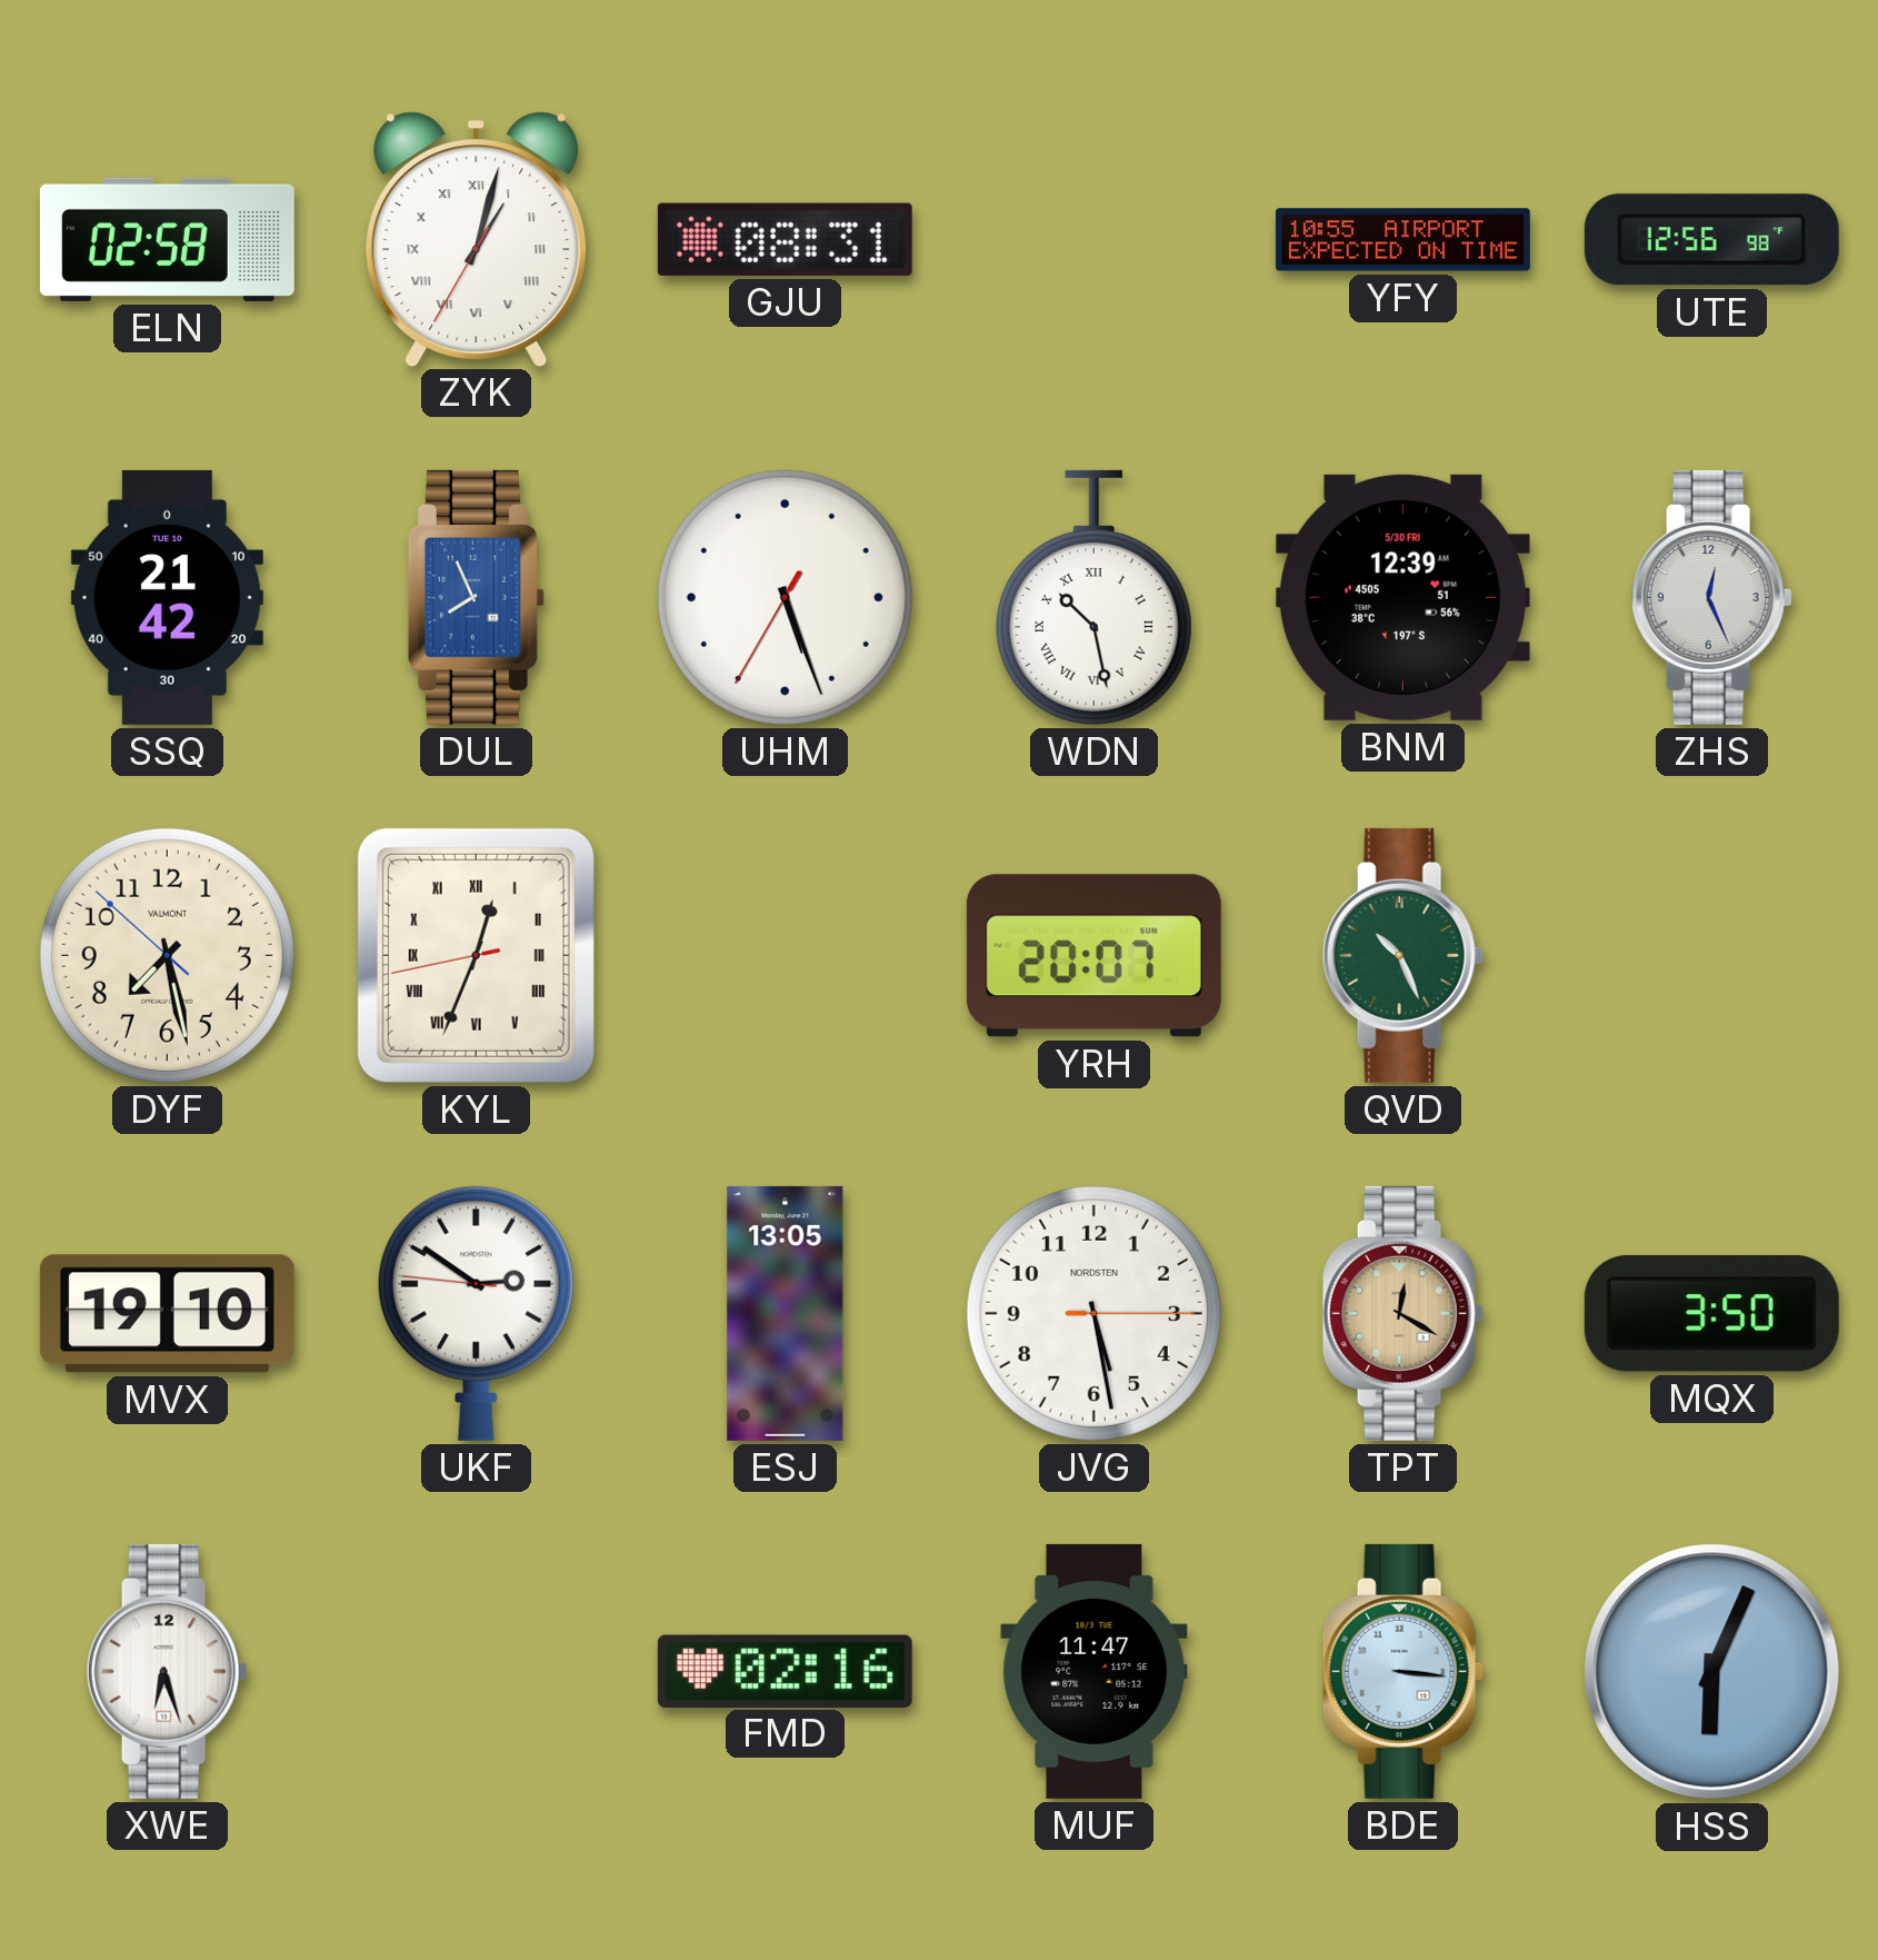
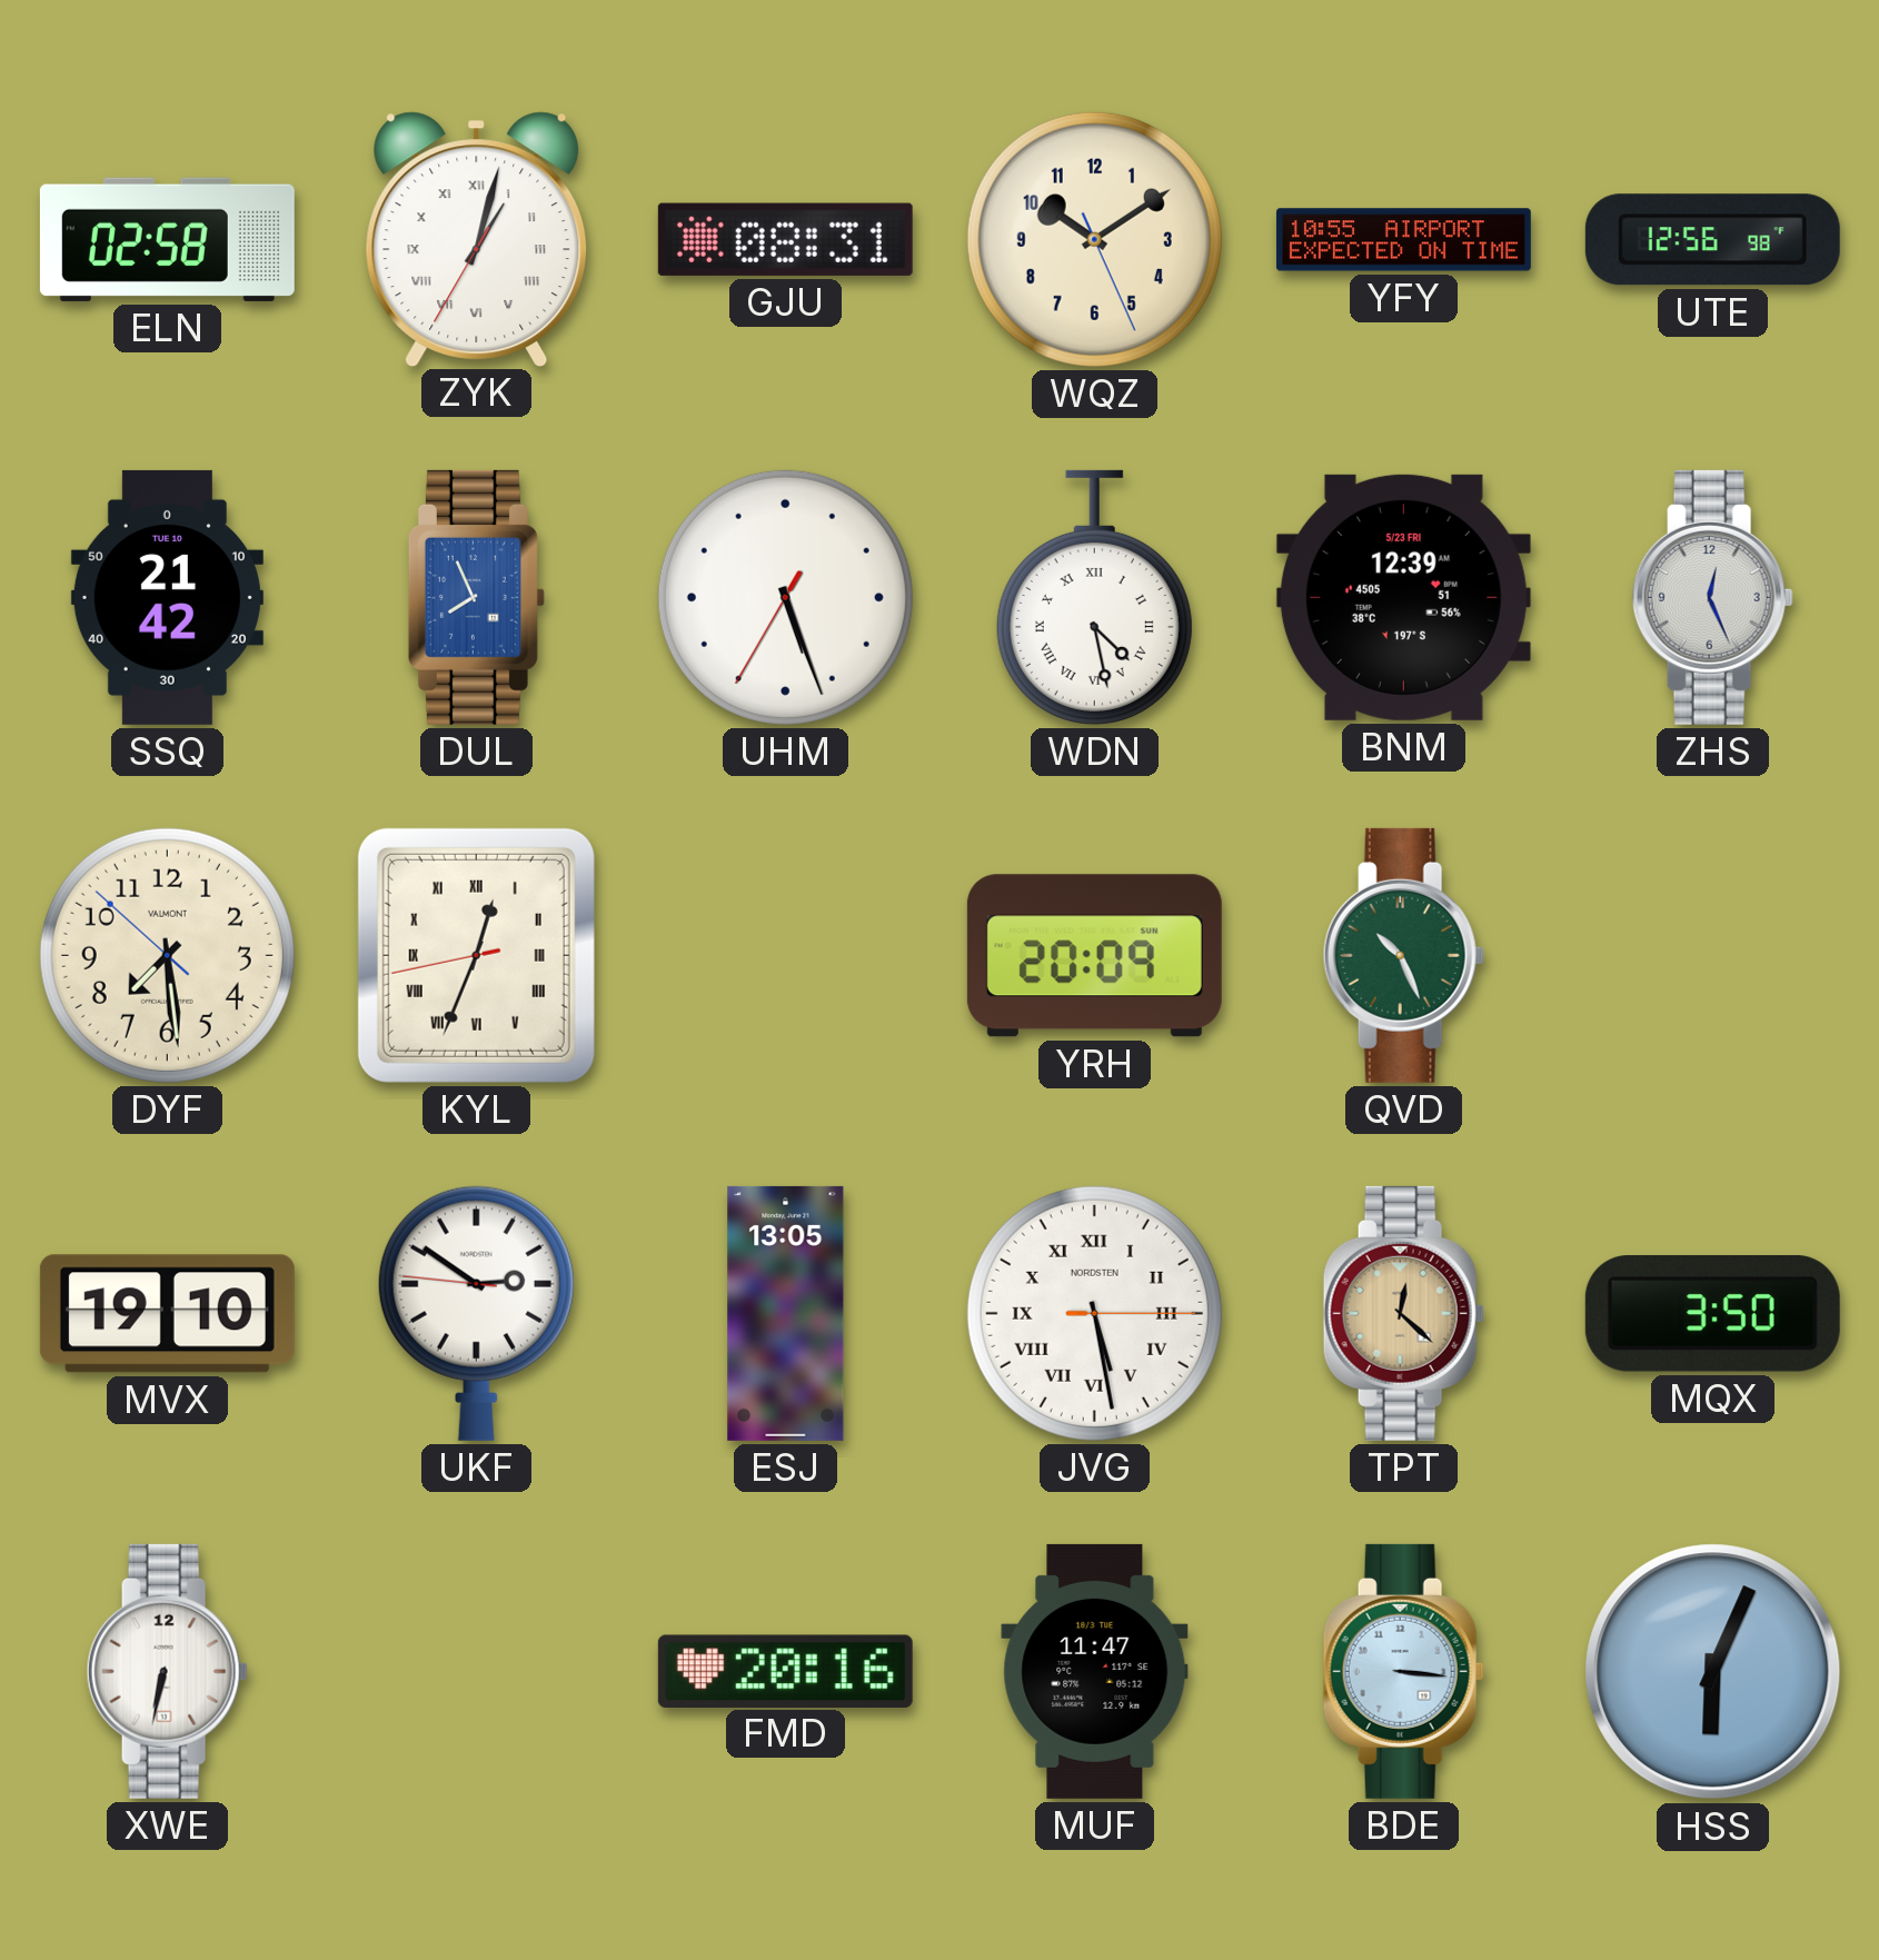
WQZ: none -> 10:09
WDN: 10:28 -> 4:28
BNM date: 5/30 FRI -> 5/23 FRI
DYF: 7:27 -> 7:28
YRH: 20:07 -> 20:09
JVG numerals: Arabic -> Roman
TPT: 12:20 -> 12:22
XWE: 6:27 -> 6:32
FMD: 02:16 -> 20:16
